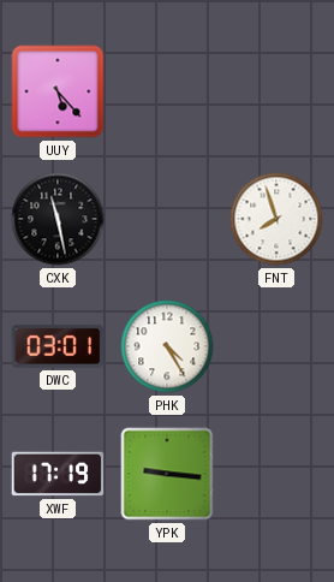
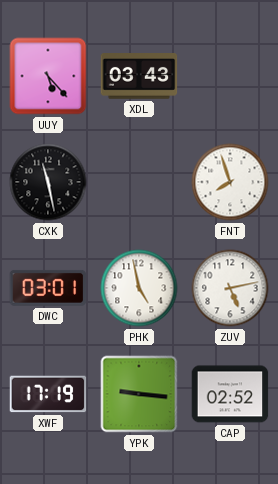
XDL: none -> 03:43
PHK: 4:25 -> 4:58
ZUV: none -> 5:13
CAP: none -> 02:52
